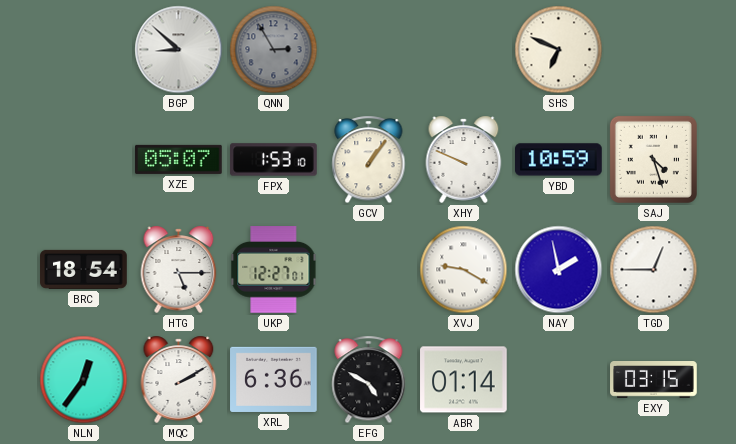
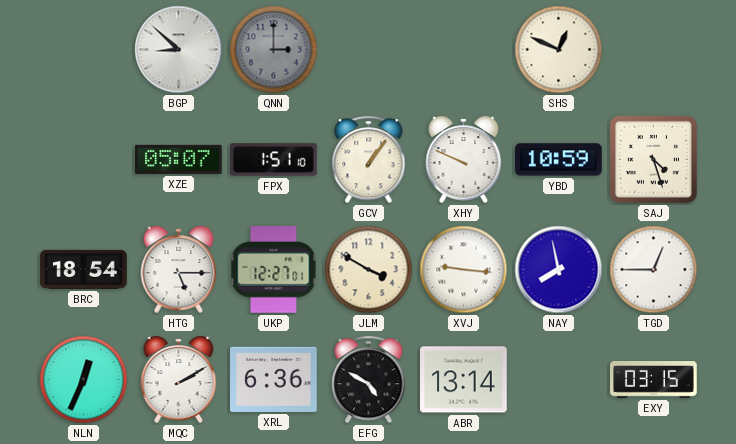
QNN: 2:55 -> 3:00
SHS: 6:49 -> 12:49
FPX: 1:53 -> 1:51
JLM: none -> 3:50
XVJ: 9:20 -> 9:16
NAY: 1:58 -> 7:58
NLN: 12:36 -> 12:34
ABR: 01:14 -> 13:14
